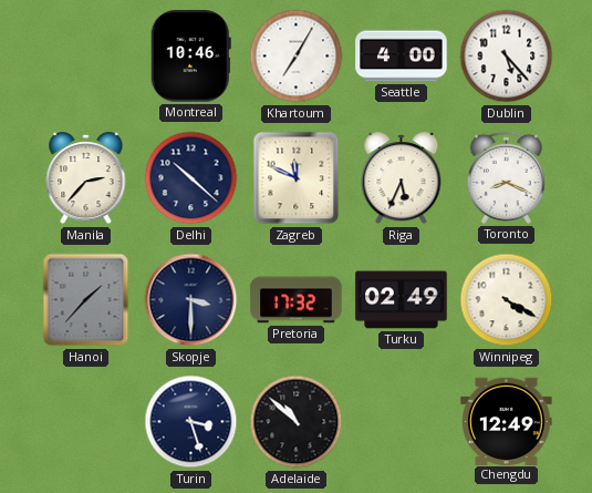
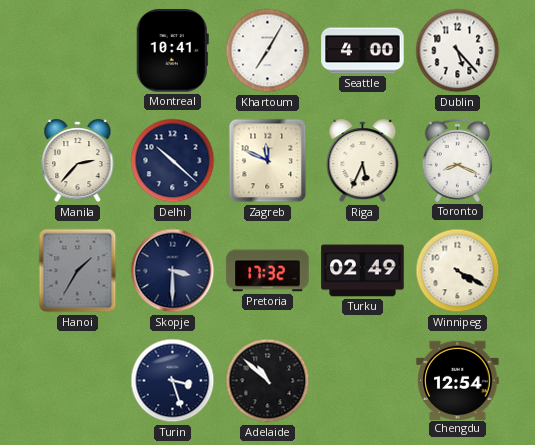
Montreal: 10:46 -> 10:41
Hanoi: 1:37 -> 1:35
Chengdu: 12:49 -> 12:54
